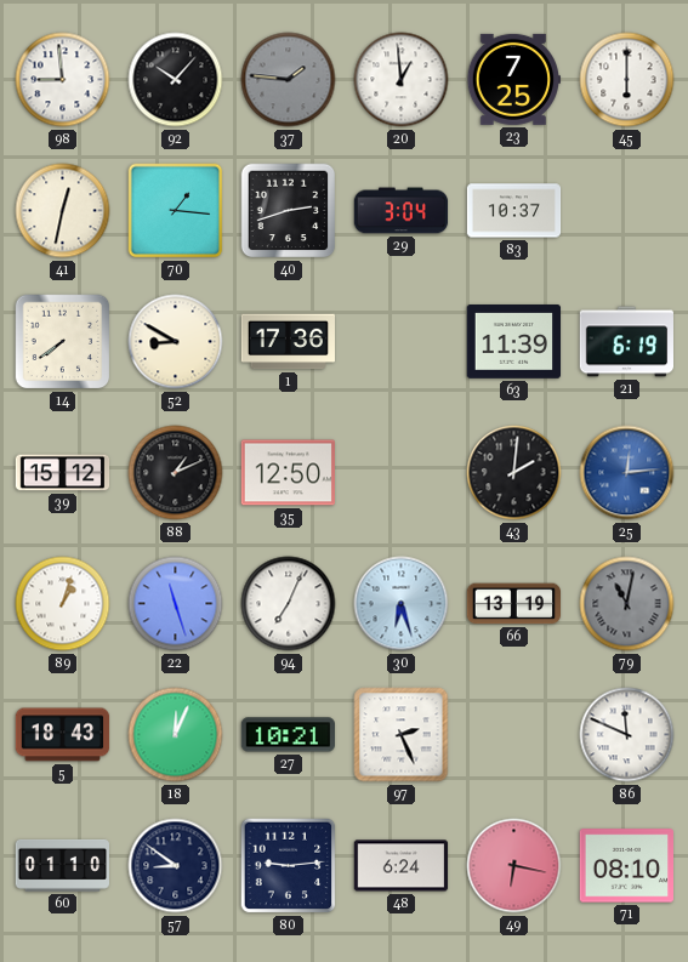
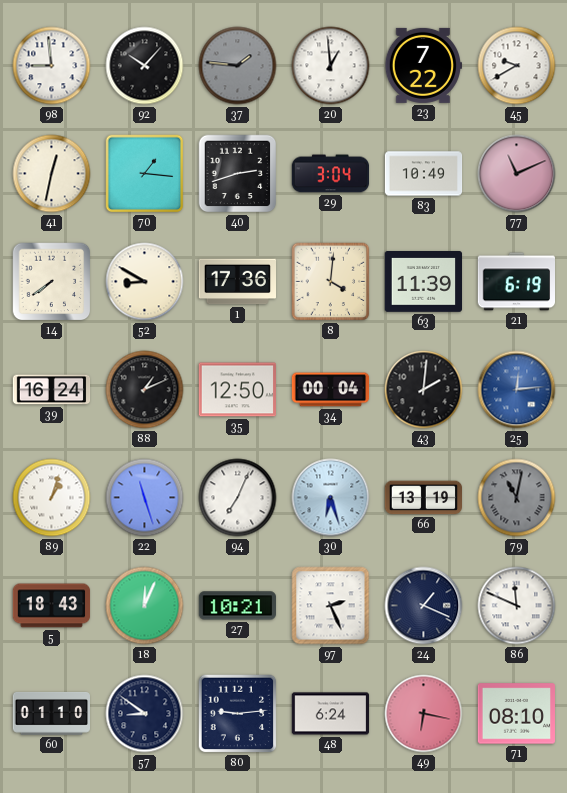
23: 7:25 -> 7:22
45: 6:00 -> 9:40
83: 10:37 -> 10:49
77: none -> 11:11
8: none -> 4:01
39: 15:12 -> 16:24
34: none -> 00:04
24: none -> 1:19
